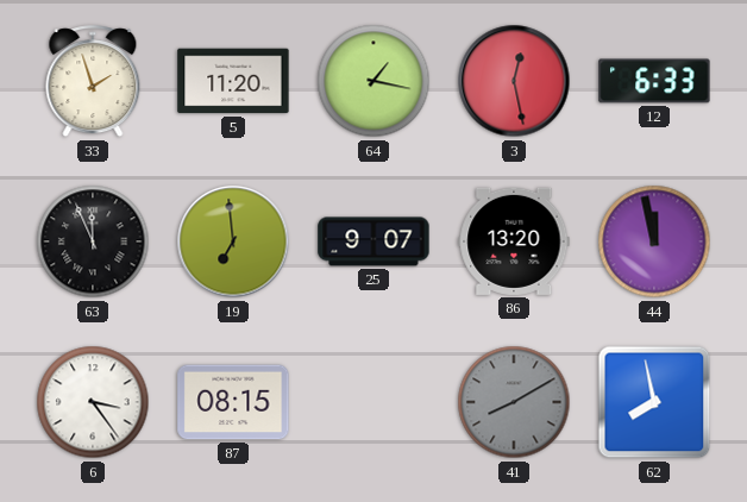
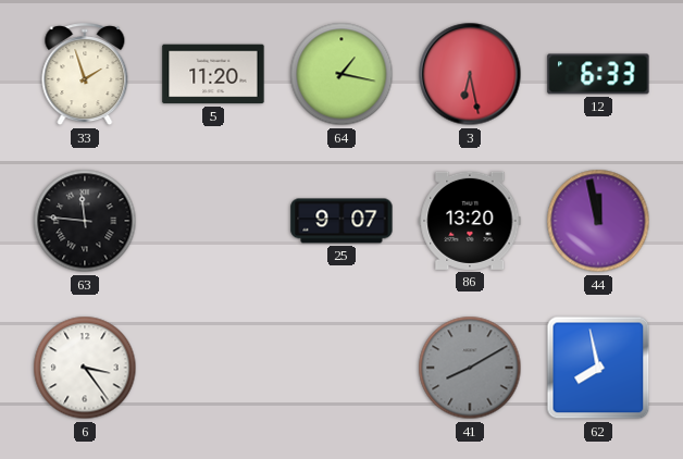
3: 12:28 -> 6:28
63: 11:56 -> 11:46
19: 6:59 -> none
87: 08:15 -> none
